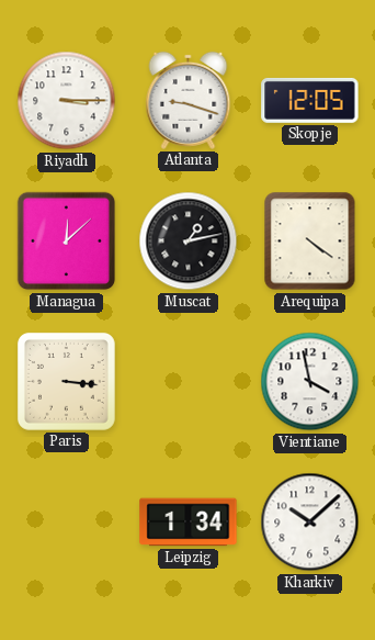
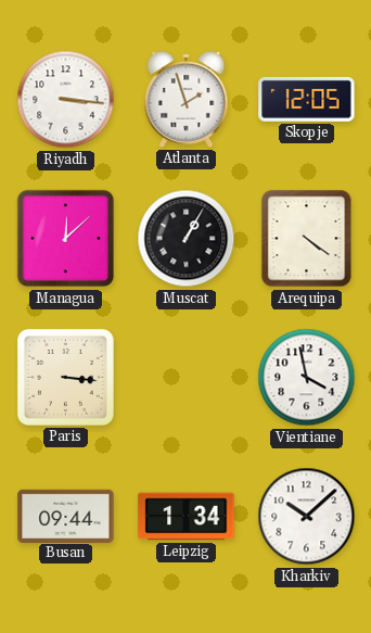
Riyadh: 3:15 -> 3:16
Atlanta: 9:18 -> 1:57
Muscat: 1:13 -> 1:05
Busan: none -> 09:44
